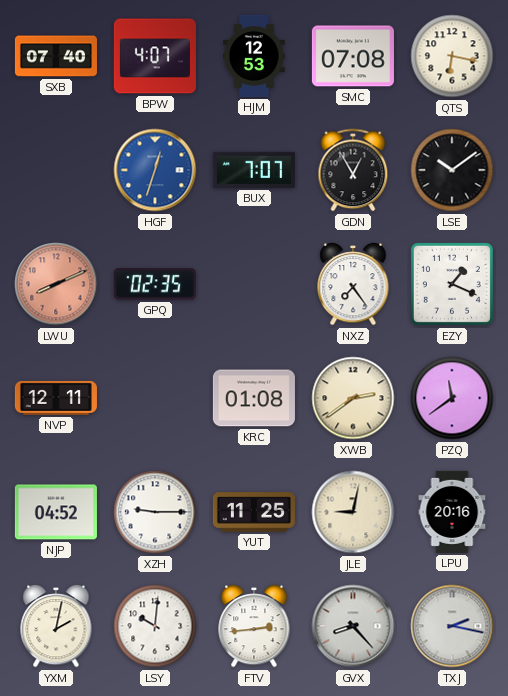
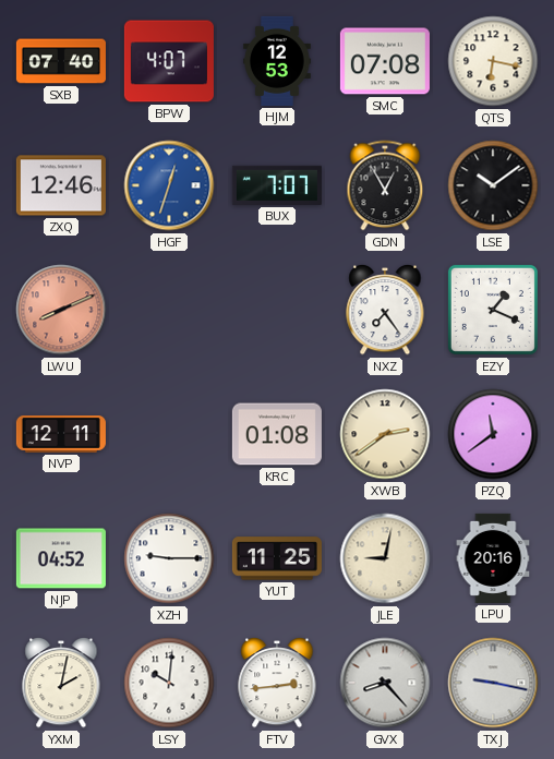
ZXQ: none -> 12:46
GPQ: 02:35 -> none
TXJ: 2:17 -> 9:17
